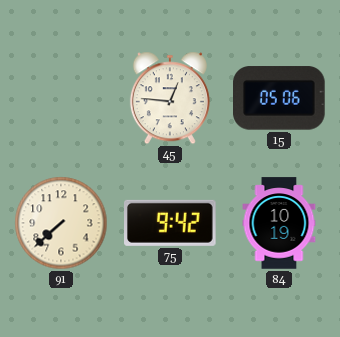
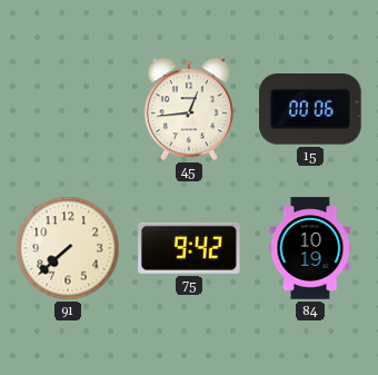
45: 12:46 -> 12:44
15: 05:06 -> 00:06
